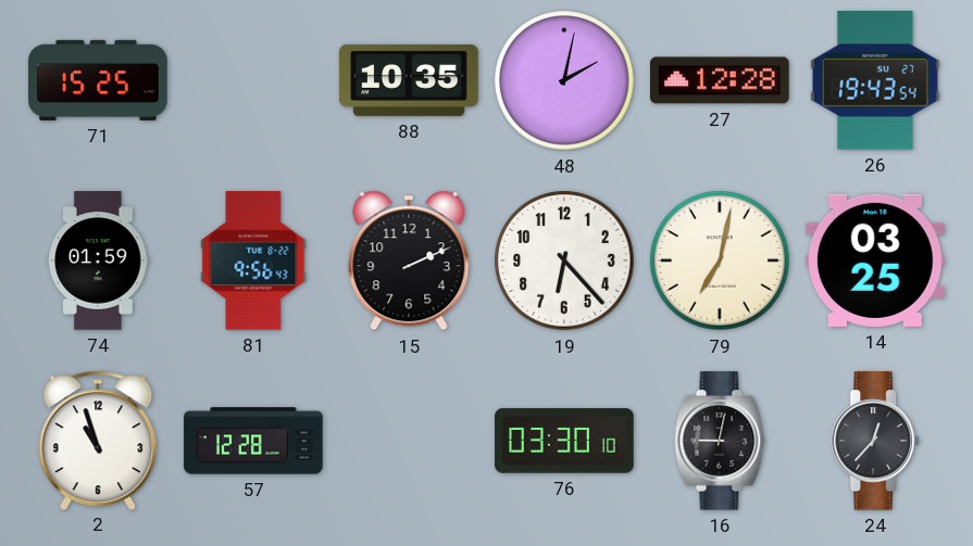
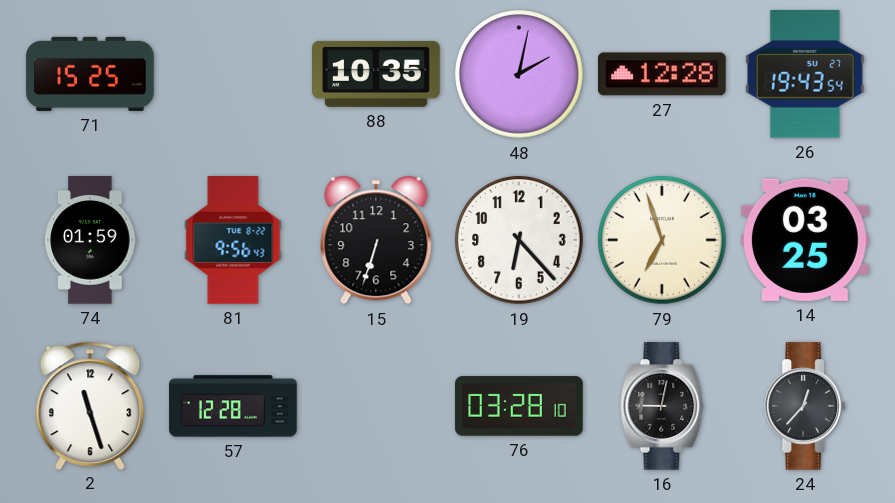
15: 2:11 -> 6:33
79: 7:02 -> 6:57
2: 10:57 -> 11:27
76: 03:30 -> 03:28
